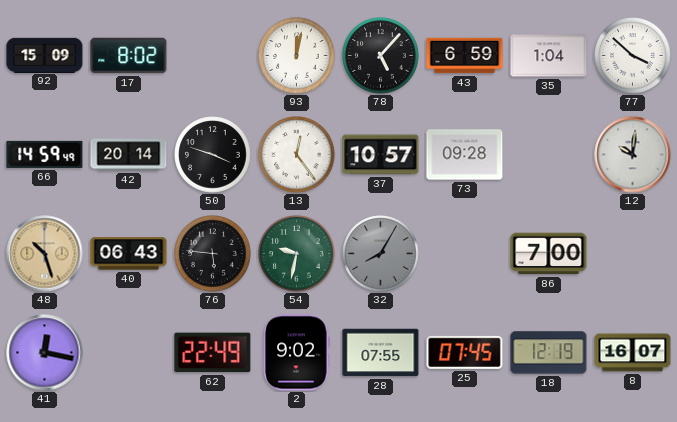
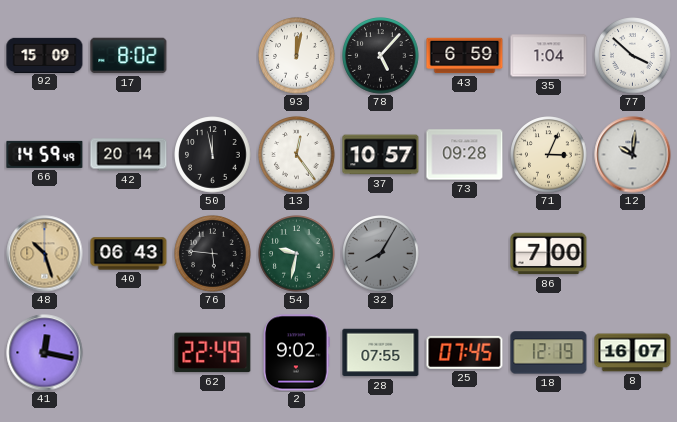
50: 3:48 -> 11:58
71: none -> 3:04
